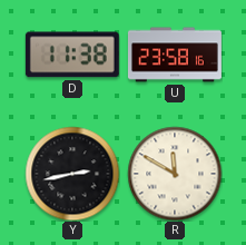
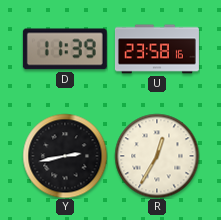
D: 11:38 -> 11:39
R: 11:50 -> 12:35
